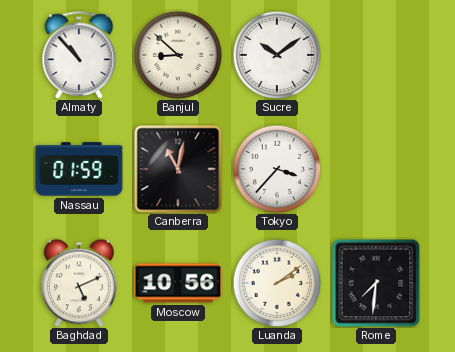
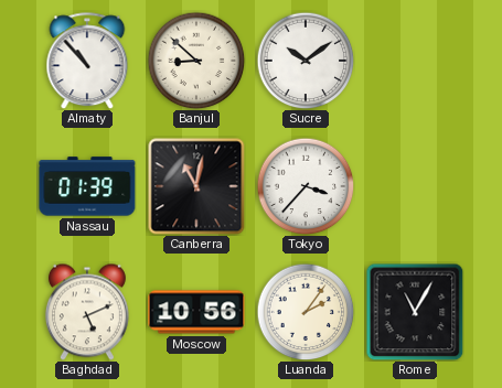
Nassau: 01:59 -> 01:39
Luanda: 2:09 -> 2:06
Rome: 7:31 -> 11:05
